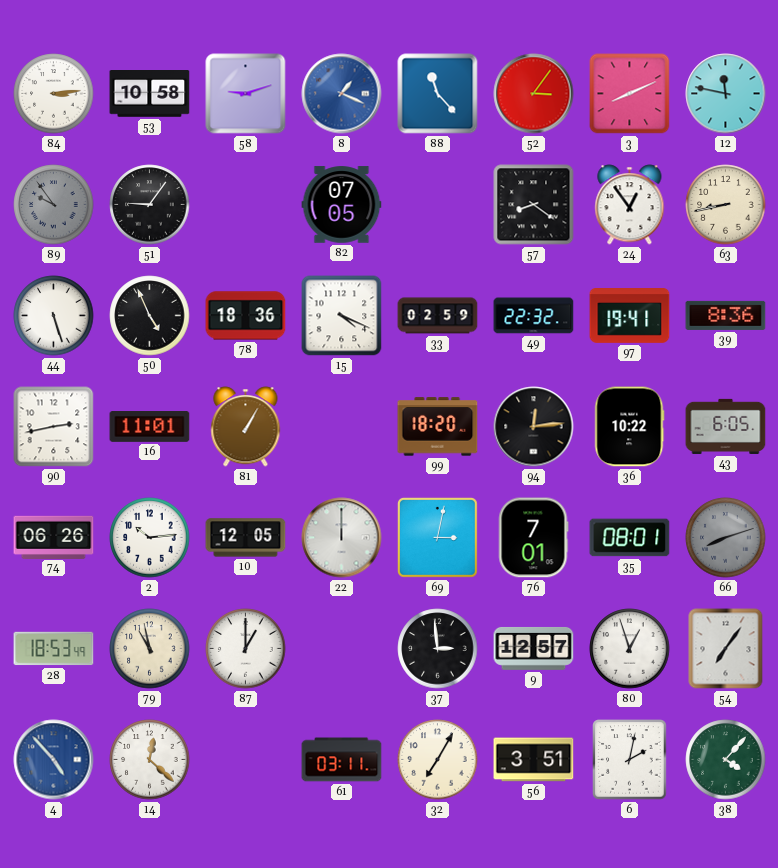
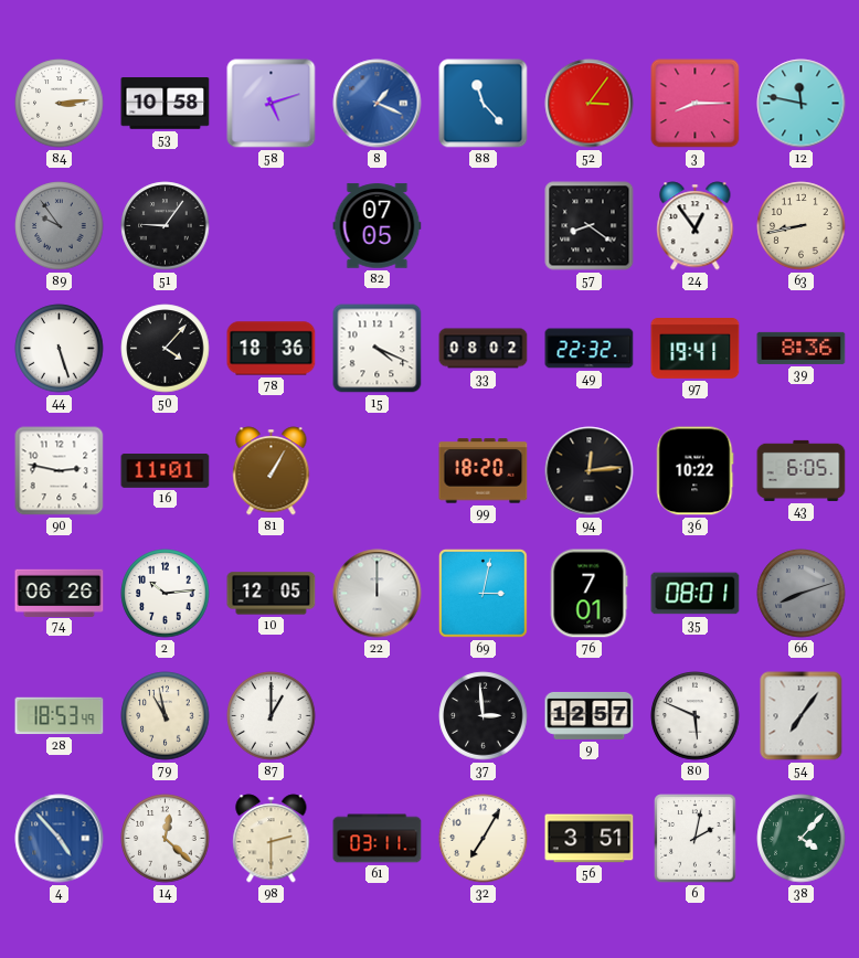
58: 9:12 -> 5:12
3: 8:11 -> 8:15
50: 4:56 -> 4:07
33: 02:59 -> 08:02
90: 2:43 -> 2:47
80: 12:57 -> 5:49
98: none -> 2:30
